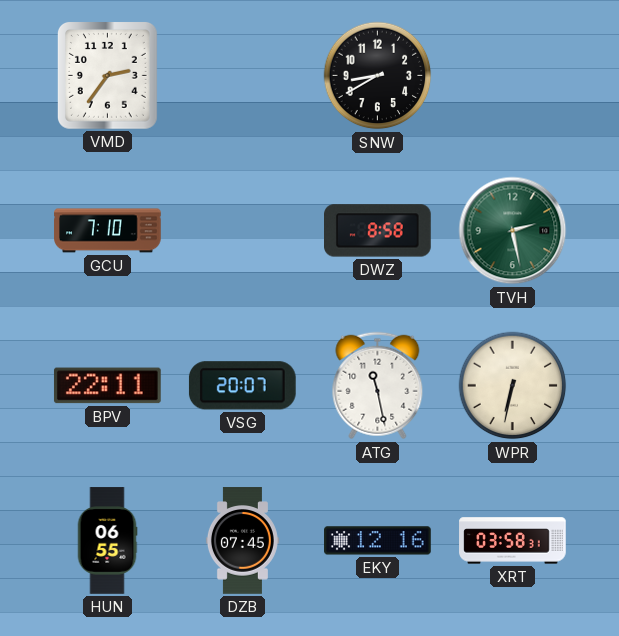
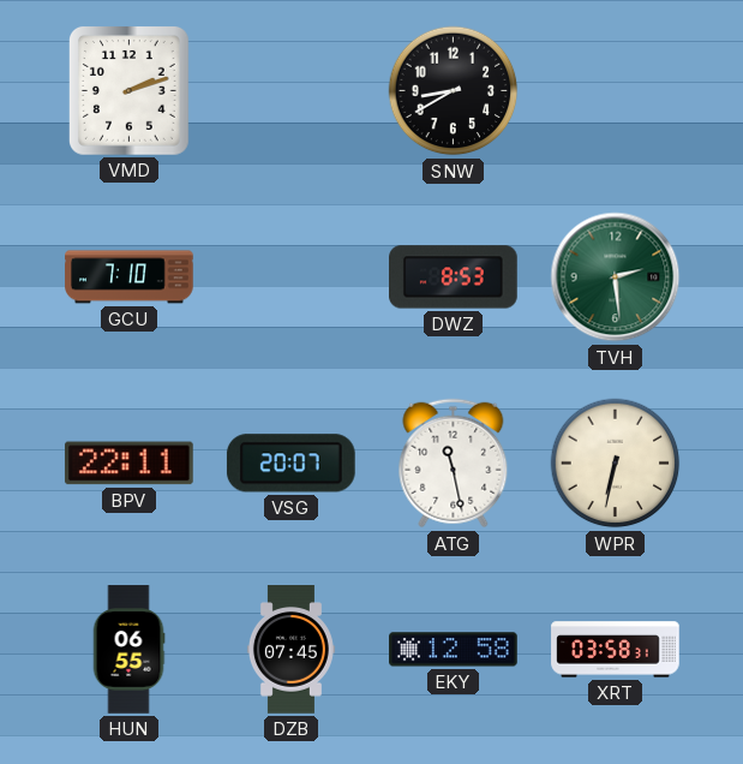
VMD: 2:36 -> 2:12
DWZ: 8:58 -> 8:53
TVH: 2:28 -> 2:29
EKY: 12:16 -> 12:58
